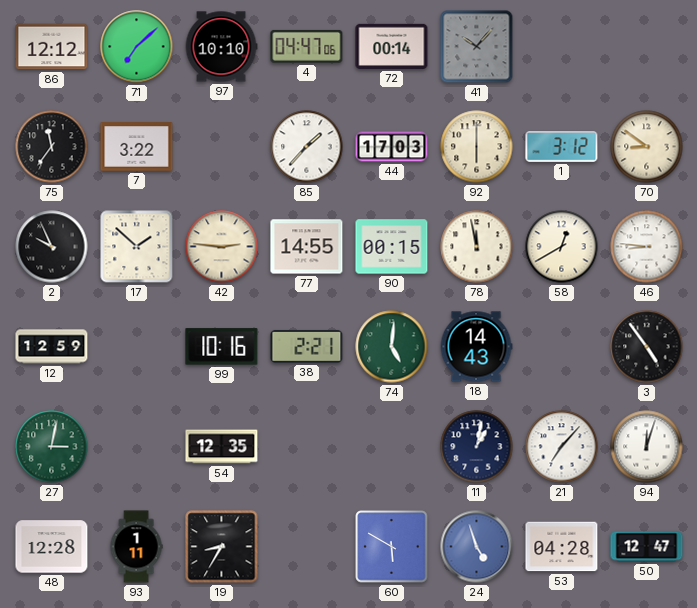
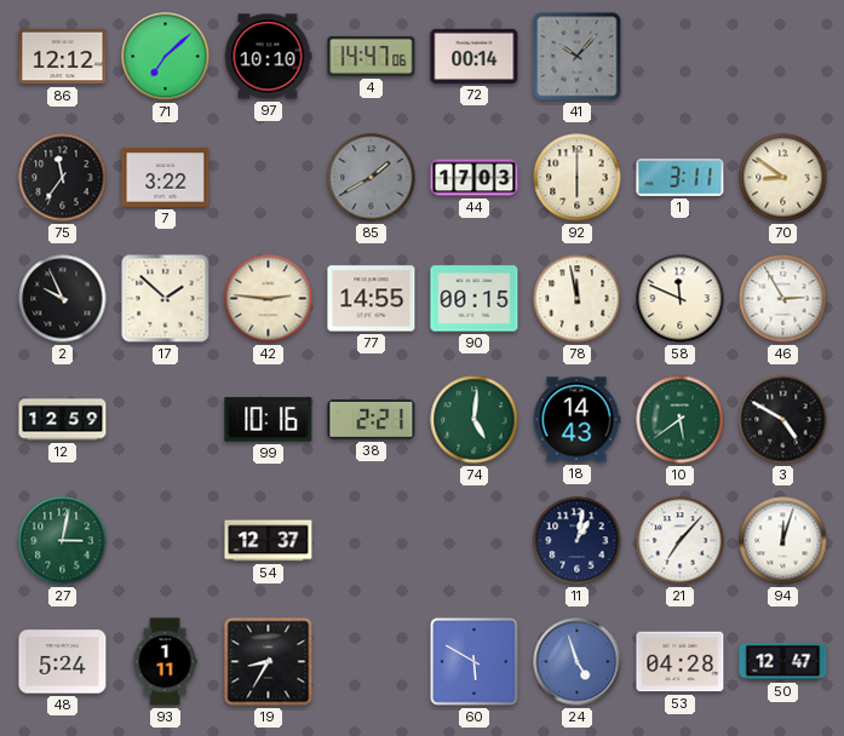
4: 04:47 -> 14:47
85: 1:37 -> 1:40
85 dial: white -> grey
1: 3:12 -> 3:11
58: 12:40 -> 11:49
46: 8:46 -> 2:55
10: none -> 5:39
3: 4:54 -> 4:50
54: 12:35 -> 12:37
48: 12:28 -> 5:24
